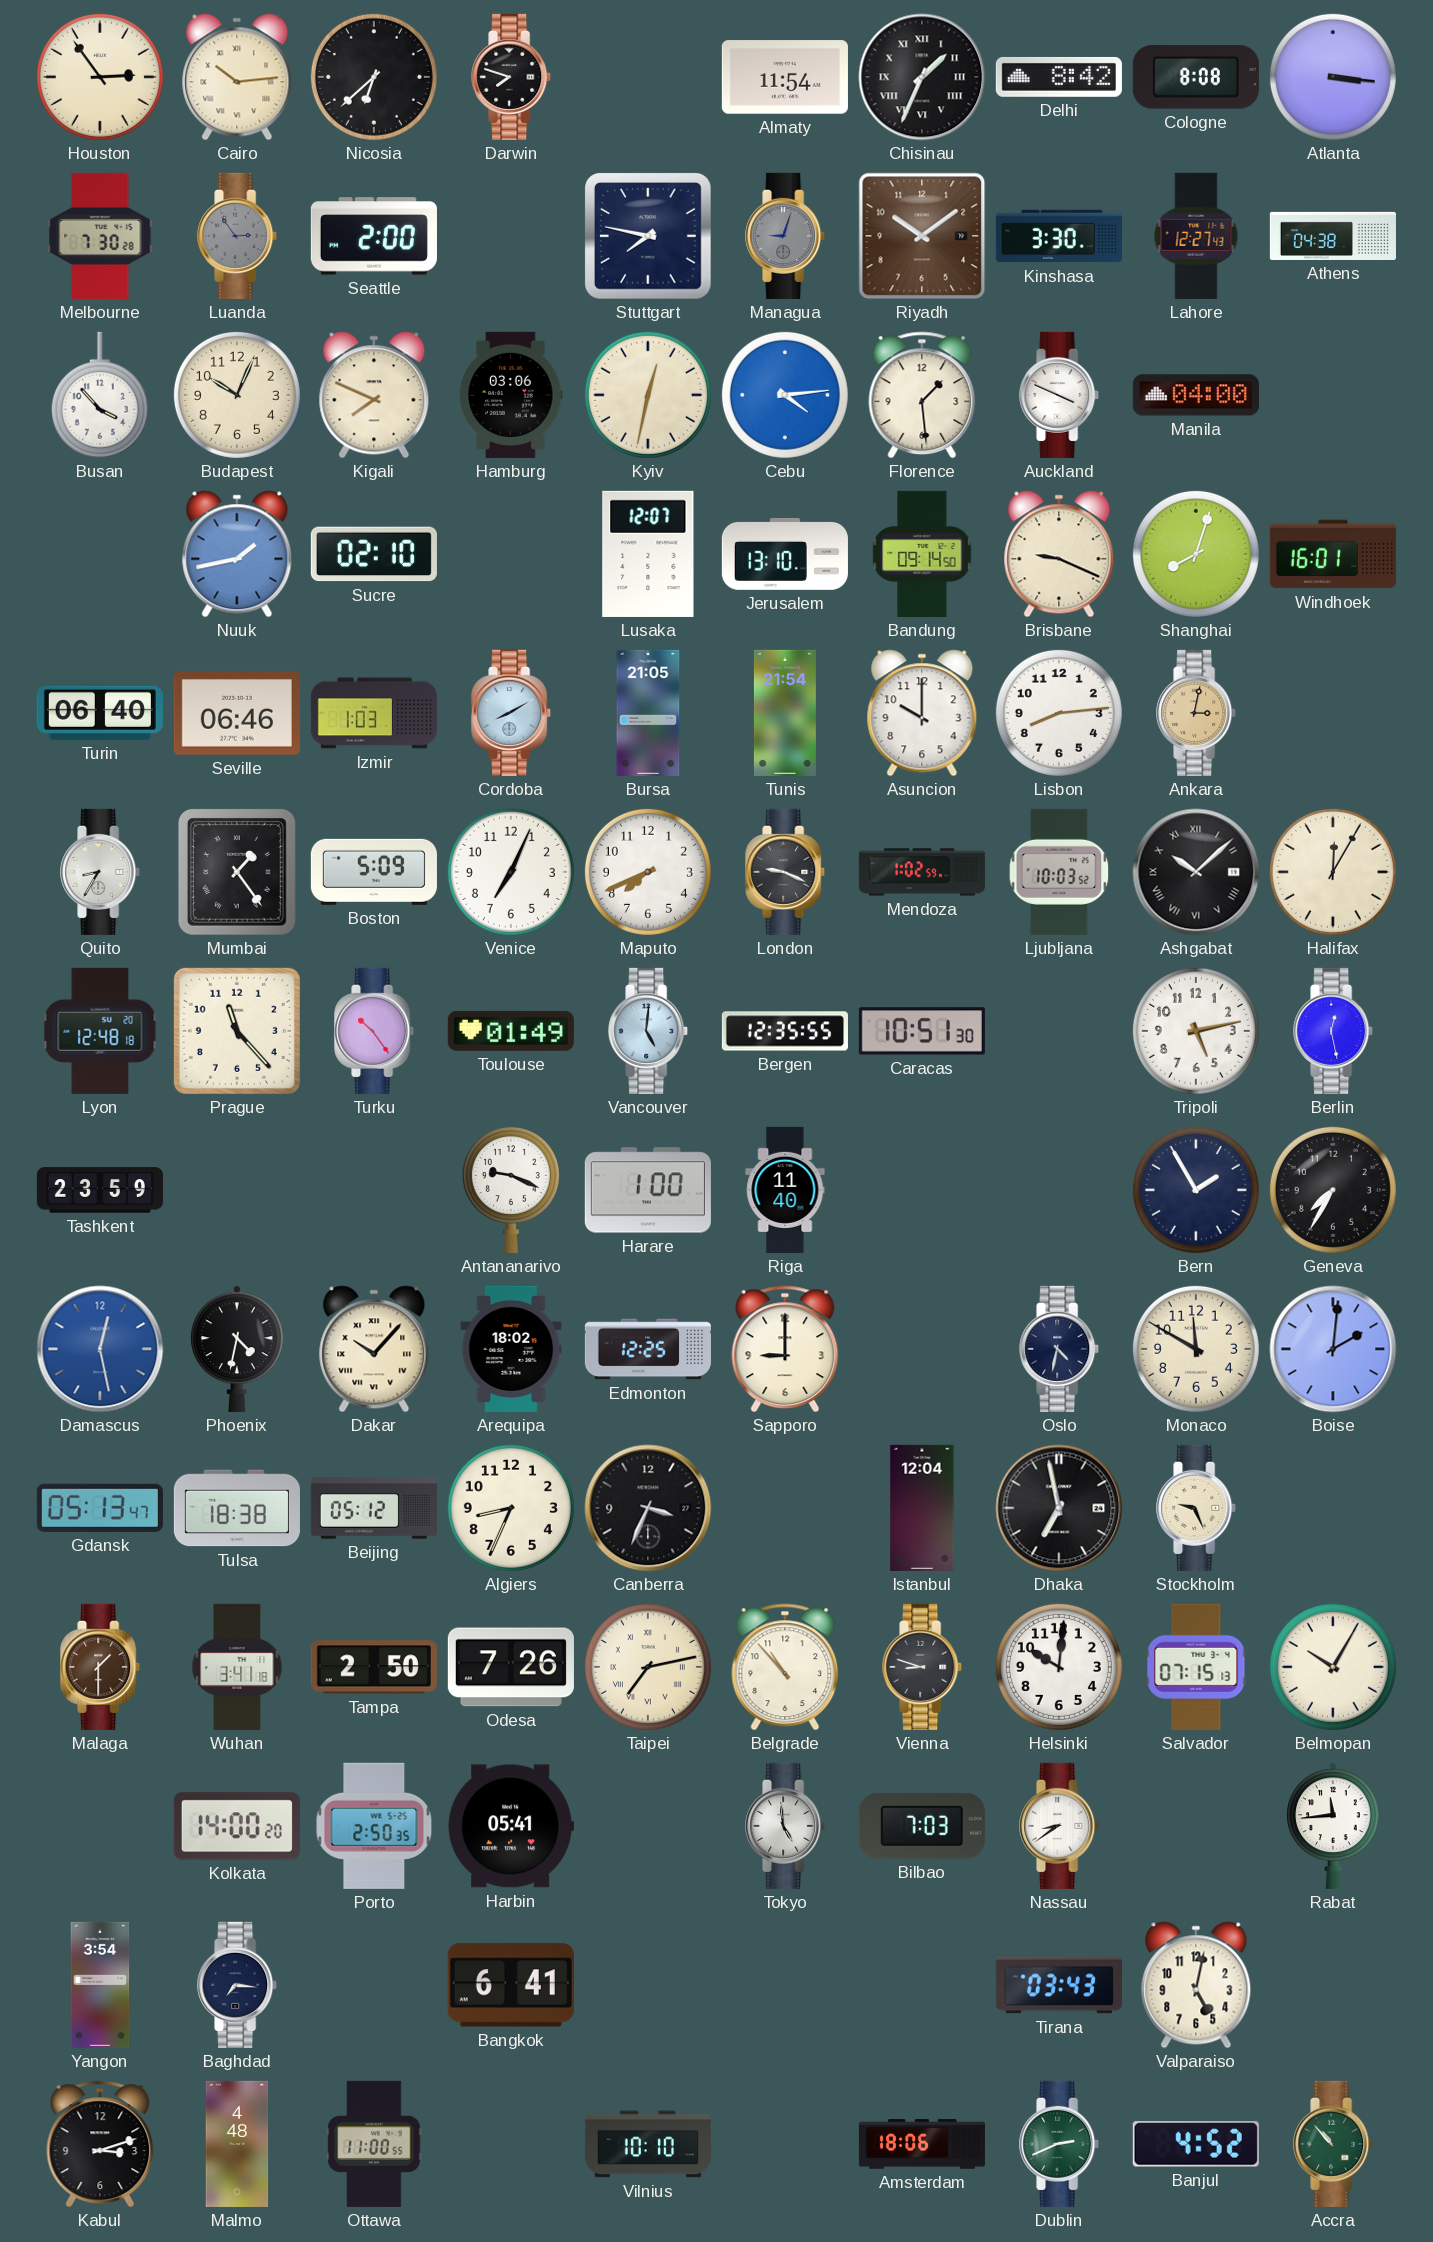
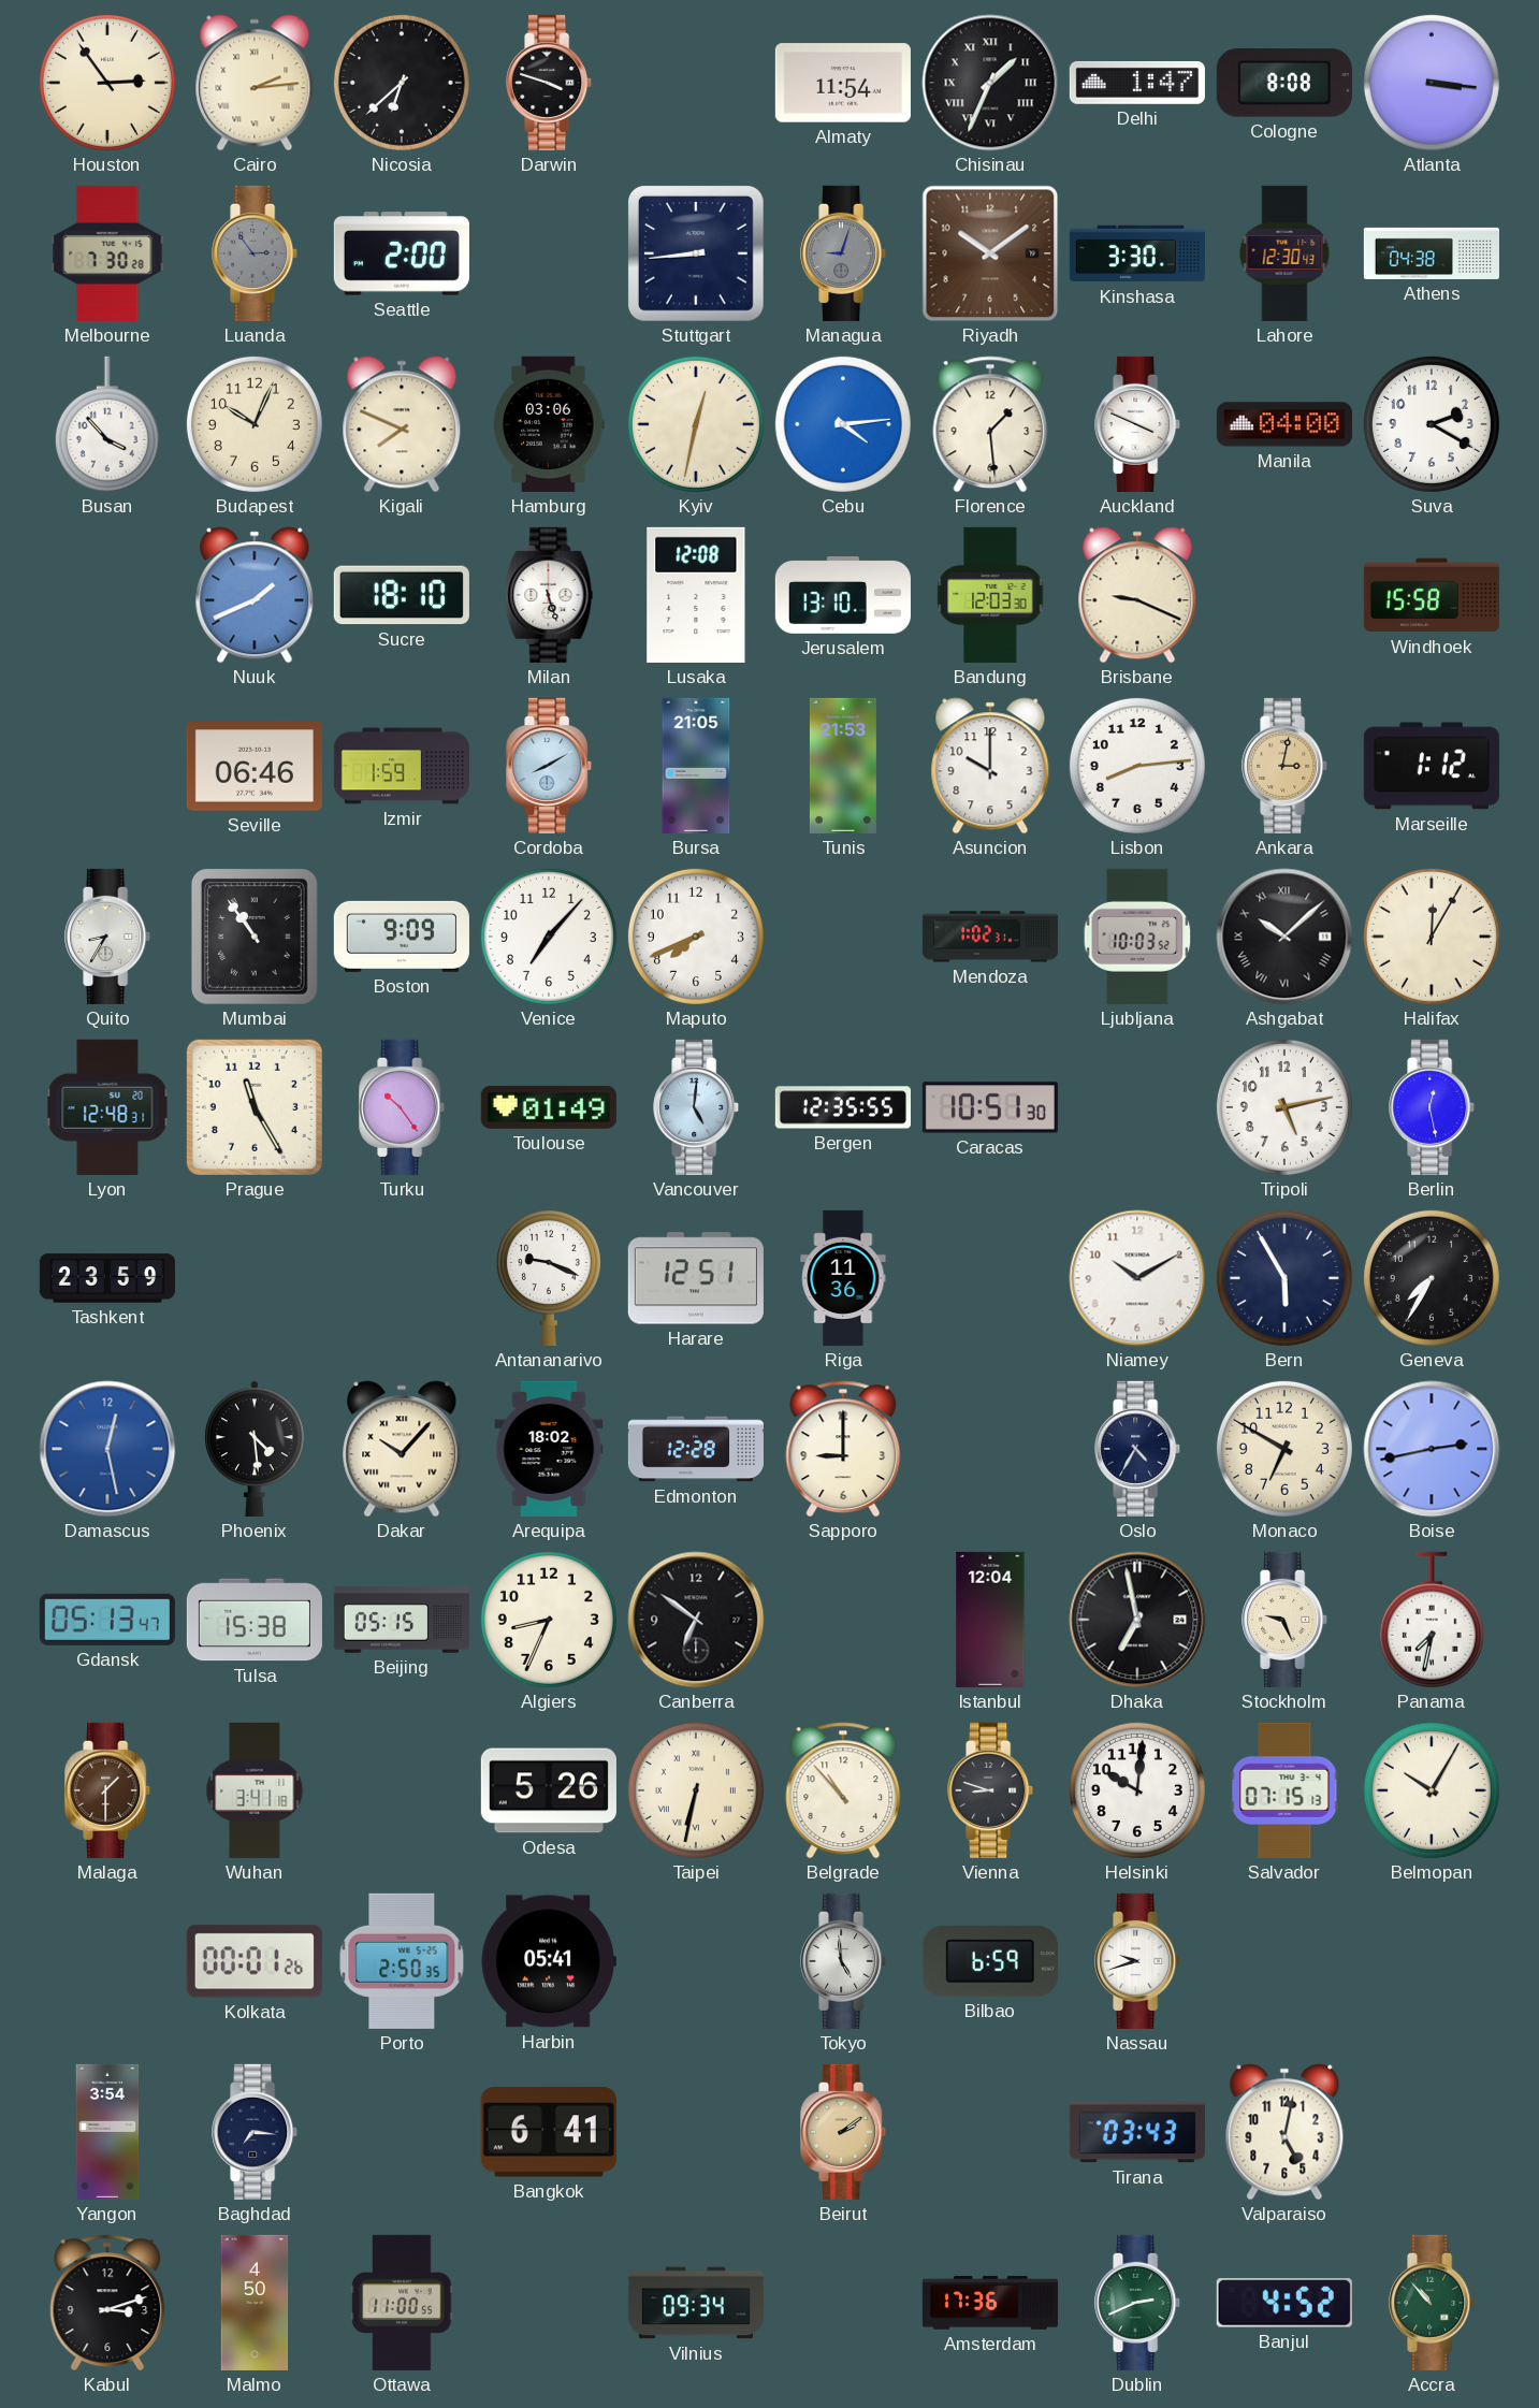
Cairo: 10:14 -> 2:14
Darwin: 7:48 -> 3:48
Delhi: 8:42 -> 1:47
Stuttgart: 7:47 -> 8:44
Lahore: 12:27 -> 12:30
Suva: none -> 2:20
Nuuk: 1:43 -> 1:41
Sucre: 02:10 -> 18:10
Milan: none -> 5:27
Lusaka: 12:07 -> 12:08
Bandung: 09:14 -> 12:03
Shanghai: 8:03 -> none
Windhoek: 16:01 -> 15:58
Turin: 06:40 -> none
Izmir: 1:03 -> 1:59
Tunis: 21:54 -> 21:53
Marseille: none -> 1:12
Mumbai: 1:24 -> 10:54
Boston: 5:09 -> 9:09
Venice: 7:04 -> 7:07
London: 9:19 -> none
Mendoza: 1:02:59 -> 1:02:31
Lyon: 12:48:18 -> 12:48:31
Prague: 11:23 -> 11:25
Harare: 1:00 -> 12:51
Riga: 11:40 -> 11:36
Niamey: none -> 10:10
Bern: 1:55 -> 5:55
Phoenix: 4:32 -> 4:29
Edmonton: 12:25 -> 12:28
Oslo: 4:32 -> 4:35
Monaco: 11:50 -> 6:50
Boise: 2:01 -> 2:43
Tulsa: 18:38 -> 15:38
Beijing: 05:12 -> 05:15
Canberra: 3:34 -> 6:51
Panama: none -> 7:32
Tampa: 2:50 -> none
Odesa: 7:26 -> 5:26
Taipei: 7:13 -> 6:32
Kolkata: 14:00 -> 00:01
Bilbao: 7:03 -> 6:59
Nassau: 8:39 -> 9:42
Rabat: 11:44 -> none
Beirut: none -> 2:09
Malmo: 4:48 -> 4:50
Vilnius: 10:10 -> 09:34
Amsterdam: 18:06 -> 17:36
